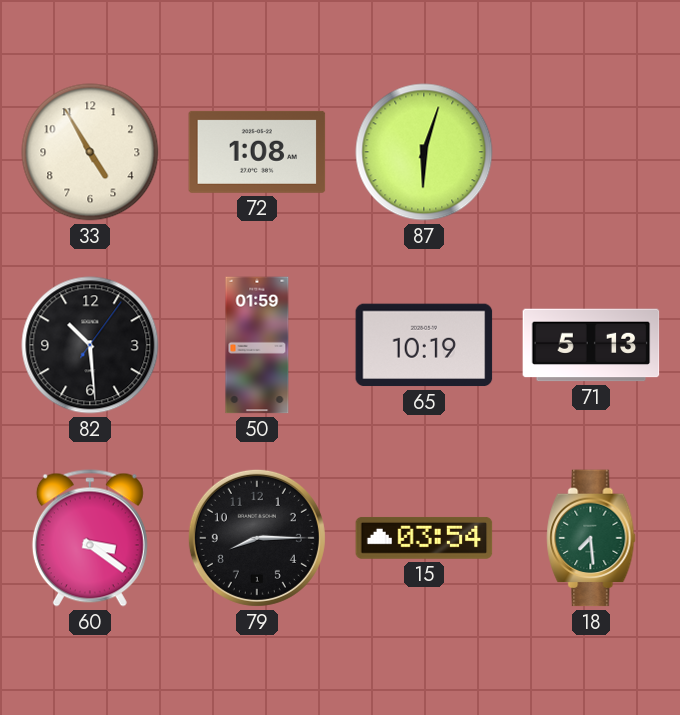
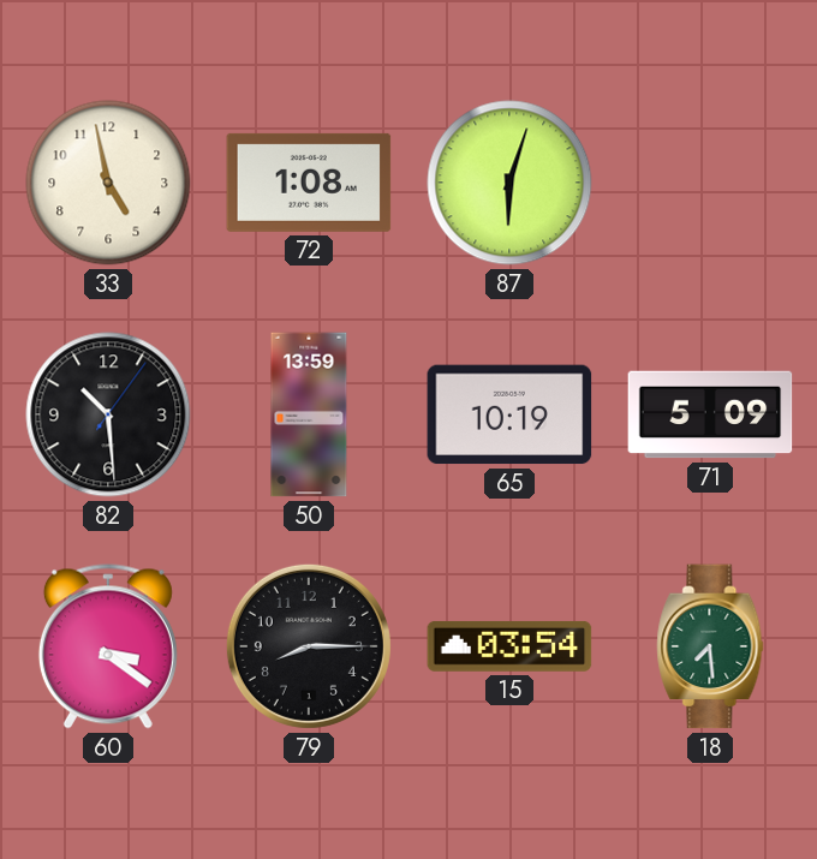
33: 4:55 -> 4:58
50: 01:59 -> 13:59
71: 5:13 -> 5:09
